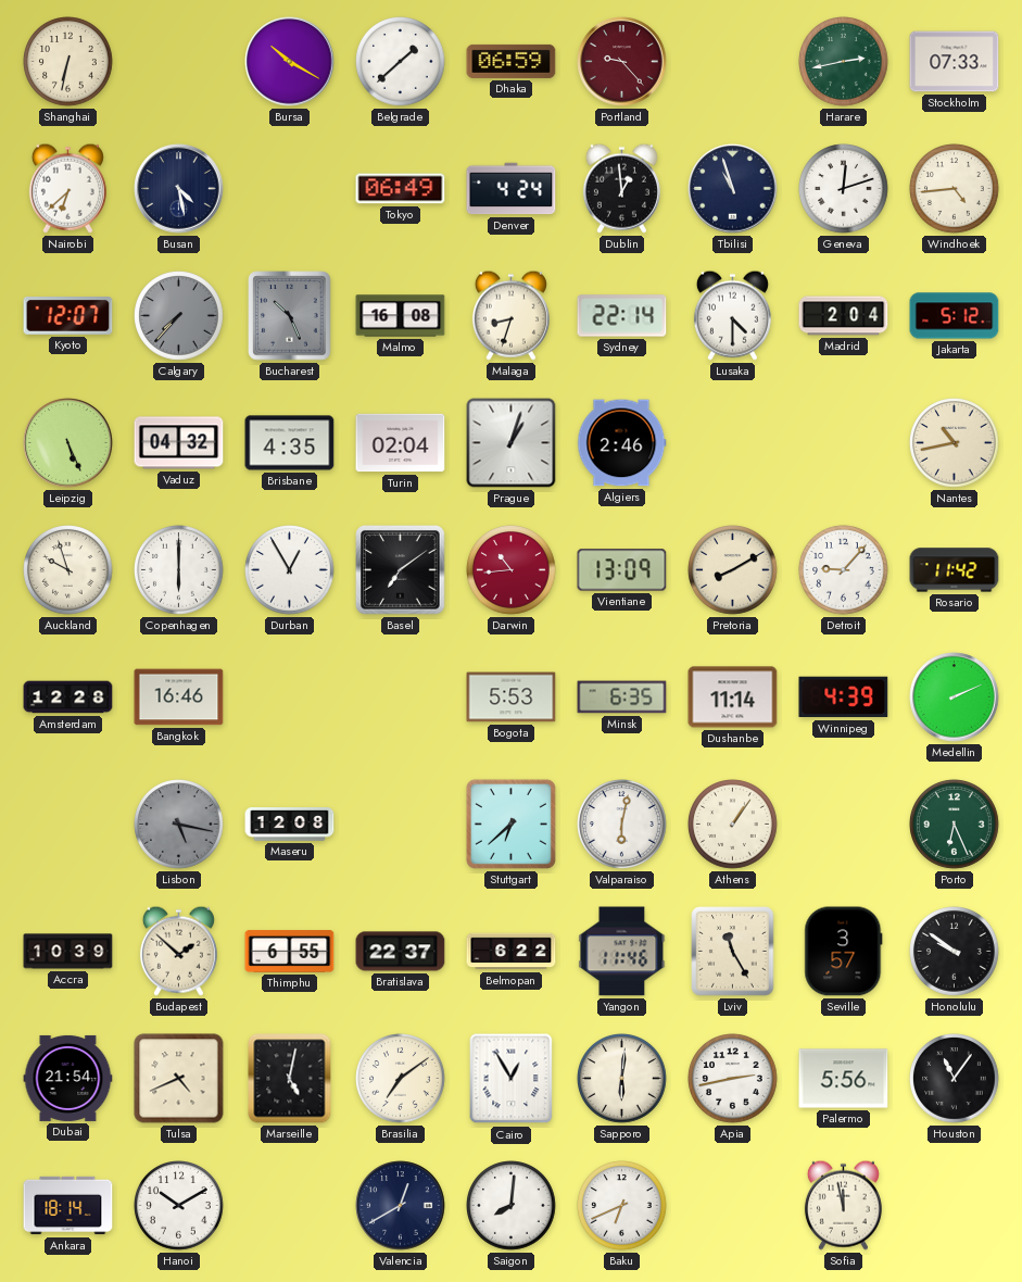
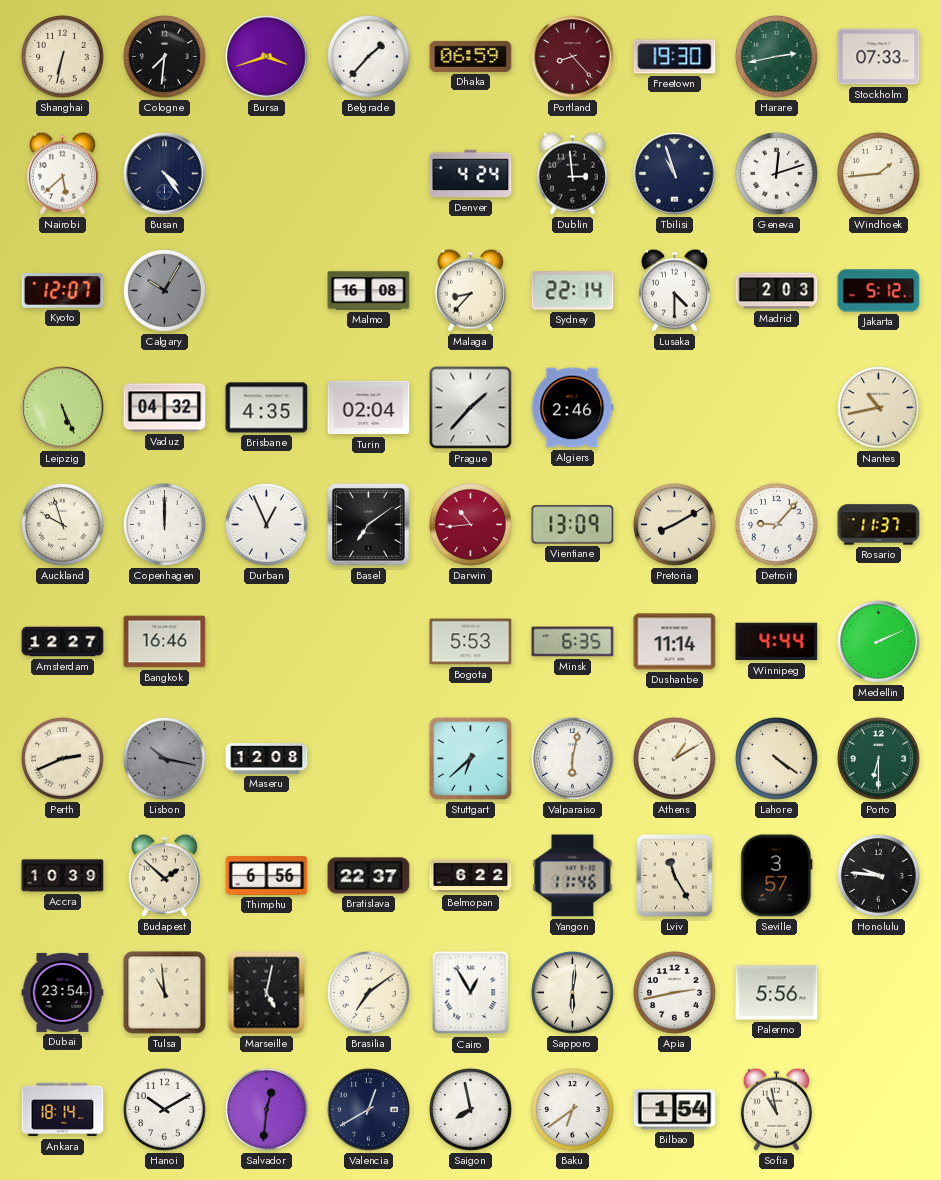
Cologne: none -> 7:31
Bursa: 10:20 -> 3:42
Belgrade: 1:38 -> 1:37
Portland: 9:23 -> 8:23
Freetown: none -> 19:30
Nairobi: 6:38 -> 5:38
Busan: 4:28 -> 4:24
Tokyo: 06:49 -> none
Dublin: 12:59 -> 2:59
Windhoek: 4:44 -> 1:44
Calgary: 7:37 -> 10:05
Bucharest: 10:26 -> none
Malaga: 8:33 -> 8:37
Madrid: 2:04 -> 2:03
Prague: 1:03 -> 1:37
Copenhagen: 6:00 -> 12:00
Durban: 12:55 -> 12:56
Rosario: 11:42 -> 11:37
Amsterdam: 12:28 -> 12:27
Winnipeg: 4:39 -> 4:44
Perth: none -> 2:41
Lisbon: 5:17 -> 10:17
Athens: 1:06 -> 1:10
Lahore: none -> 4:21
Porto: 6:26 -> 6:30
Thimphu: 6:55 -> 6:56
Honolulu: 9:51 -> 9:46
Dubai: 21:54 -> 23:54
Tulsa: 4:41 -> 10:59
Houston: 11:06 -> none
Salvador: none -> 12:31
Saigon: 8:01 -> 7:58
Baku: 6:41 -> 6:39
Bilbao: none -> 1:54
Sofia: 11:58 -> 10:58
